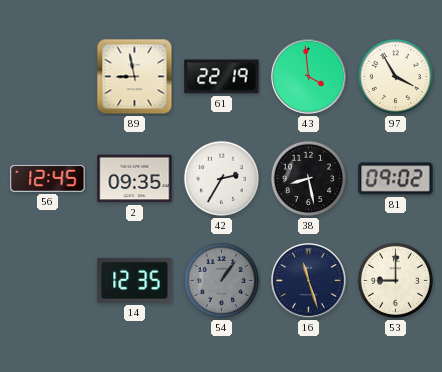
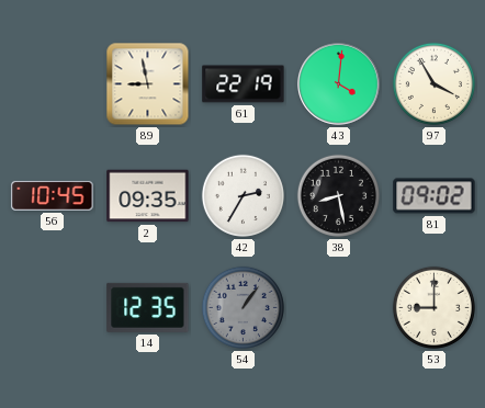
43: 3:59 -> 4:01
56: 12:45 -> 10:45
16: 11:27 -> none
